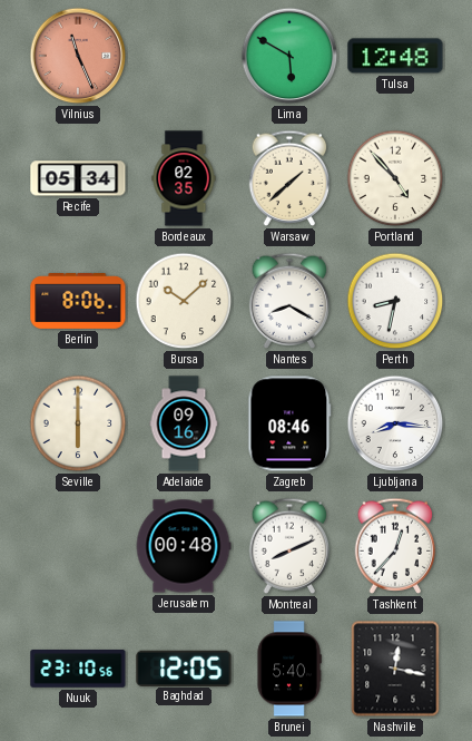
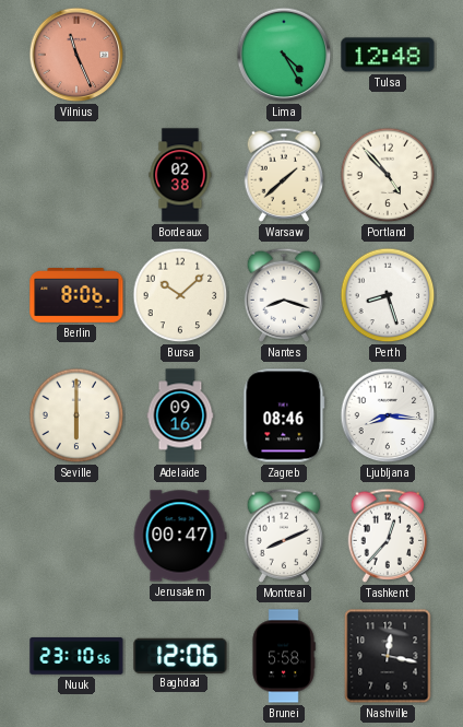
Lima: 5:50 -> 4:25
Recife: 05:34 -> none
Bordeaux: 02:35 -> 02:38
Nantes: 8:20 -> 8:18
Perth: 8:32 -> 8:27
Jerusalem: 00:48 -> 00:47
Baghdad: 12:05 -> 12:06
Brunei: 5:40 -> 5:58
